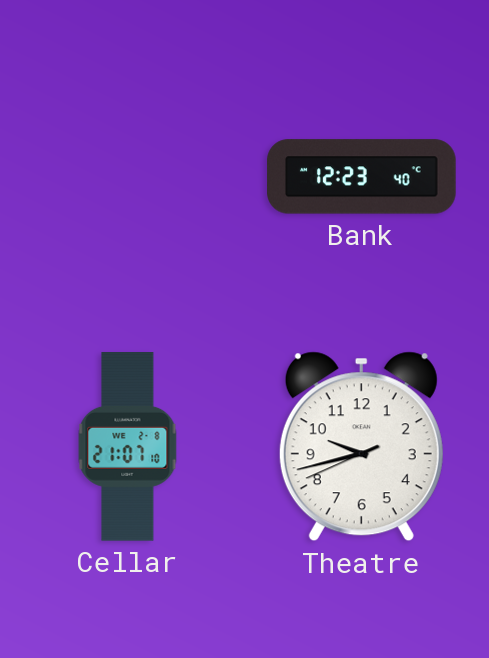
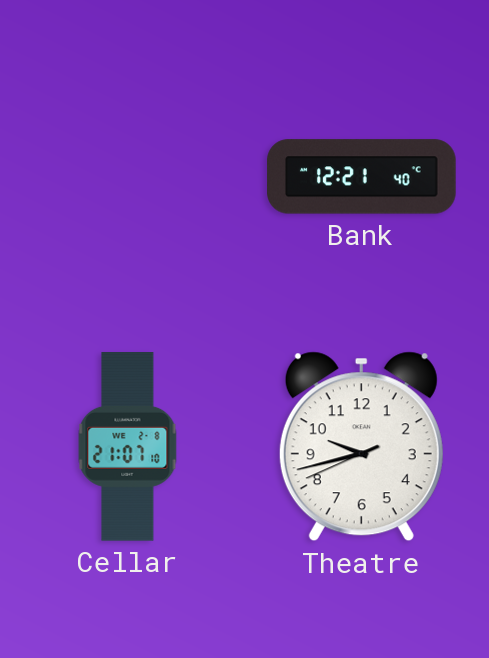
Bank: 12:23 -> 12:21
